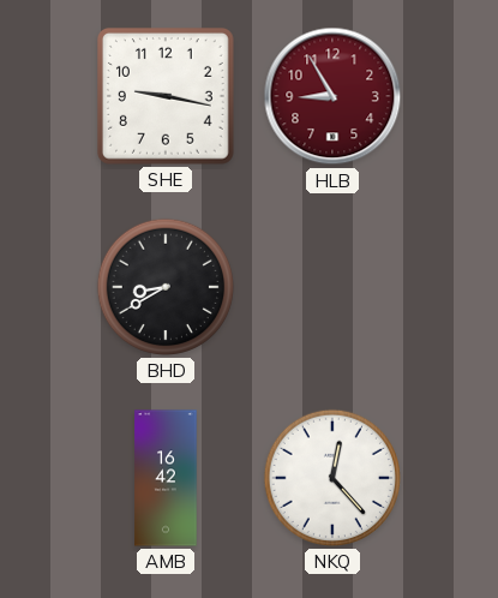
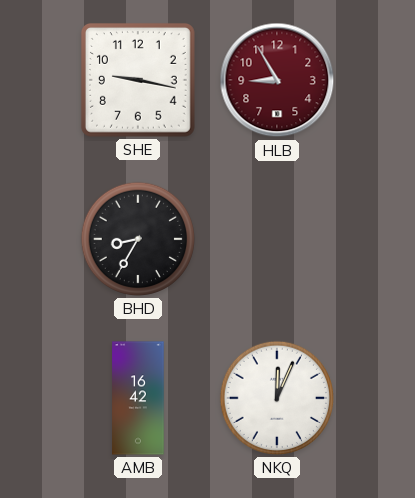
BHD: 8:40 -> 8:35
NKQ: 12:23 -> 12:04
